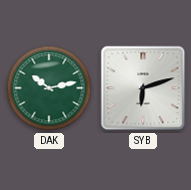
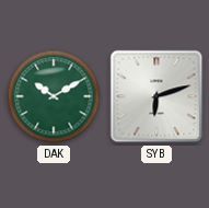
DAK: 10:13 -> 10:10
